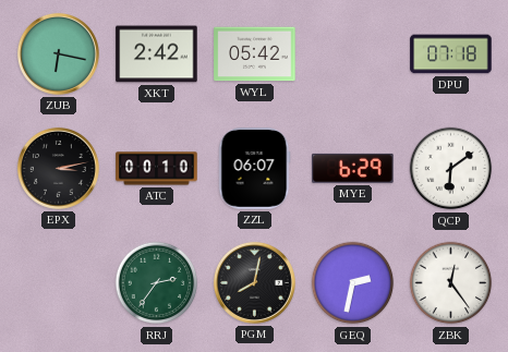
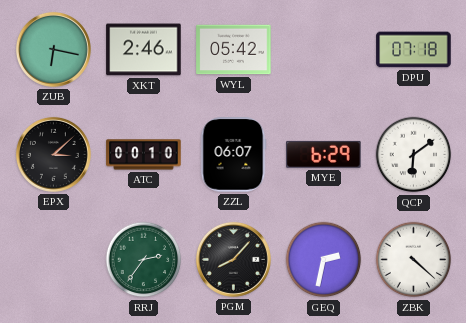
XKT: 2:42 -> 2:46
EPX: 3:13 -> 3:08
PGM: 8:02 -> 8:07
ZBK: 12:24 -> 4:22
